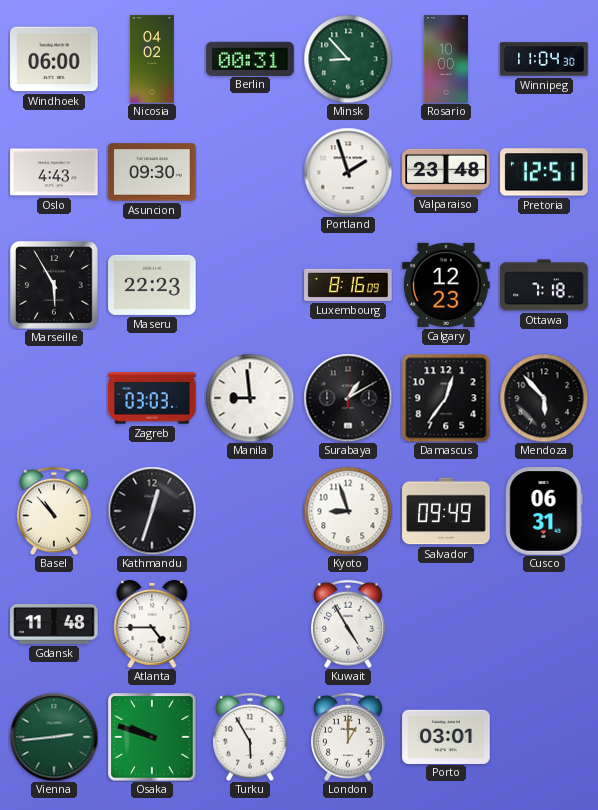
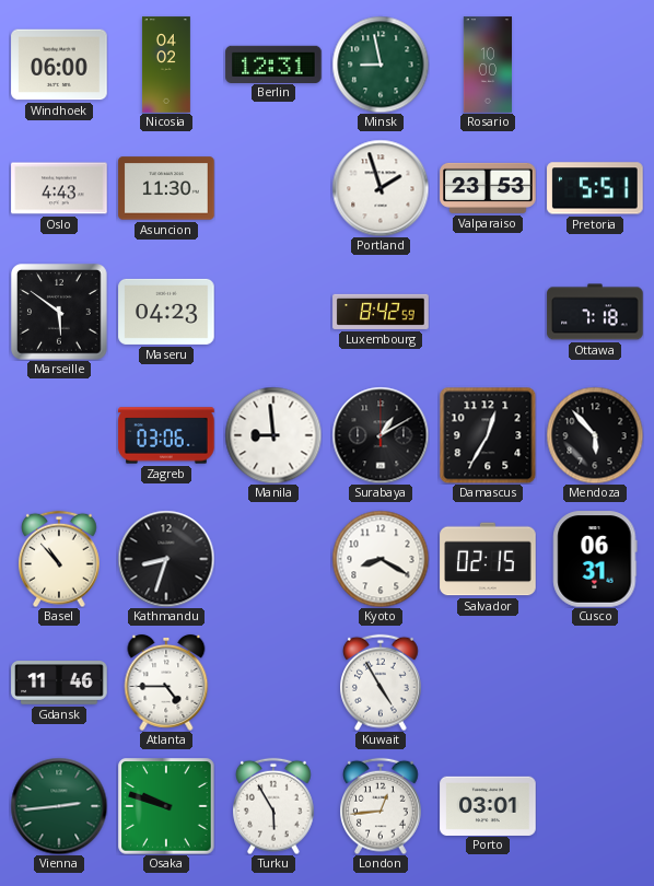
Berlin: 00:31 -> 12:31
Minsk: 8:53 -> 8:58
Winnipeg: 11:04 -> none
Asuncion: 09:30 -> 11:30
Valparaiso: 23:48 -> 23:53
Pretoria: 12:51 -> 5:51
Marseille: 5:55 -> 5:51
Maseru: 22:23 -> 04:23
Luxembourg: 8:16 -> 8:42
Calgary: 12:23 -> none
Zagreb: 03:03 -> 03:06
Damascus: 12:36 -> 12:35
Kathmandu: 12:33 -> 8:33
Kyoto: 8:57 -> 8:20
Salvador: 09:49 -> 02:15
Gdansk: 11:48 -> 11:46
London: 1:00 -> 12:44
